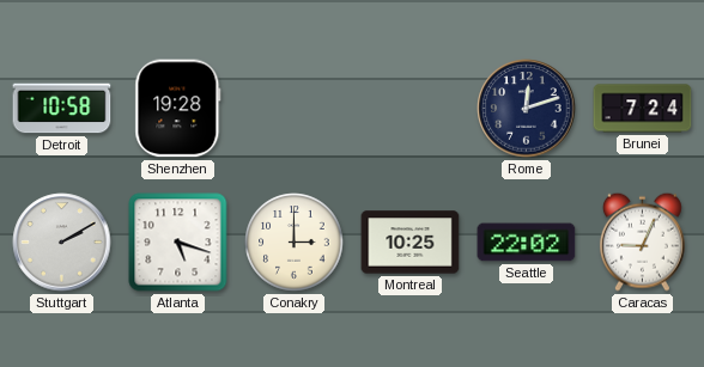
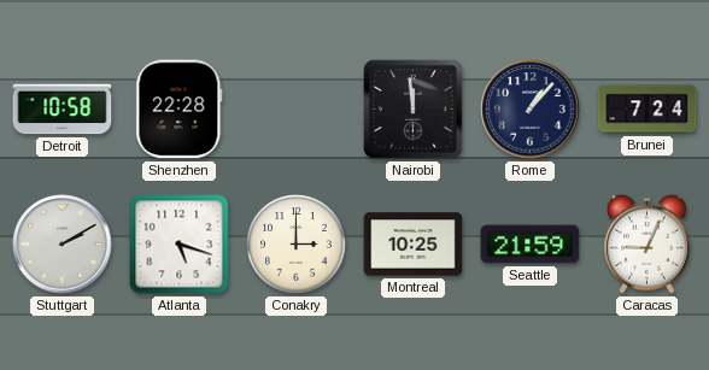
Shenzhen: 19:28 -> 22:28
Nairobi: none -> 11:59
Rome: 12:12 -> 1:07
Seattle: 22:02 -> 21:59
